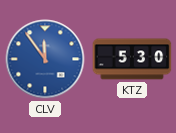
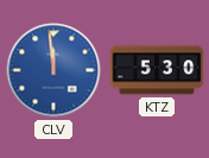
CLV: 11:54 -> 11:59
